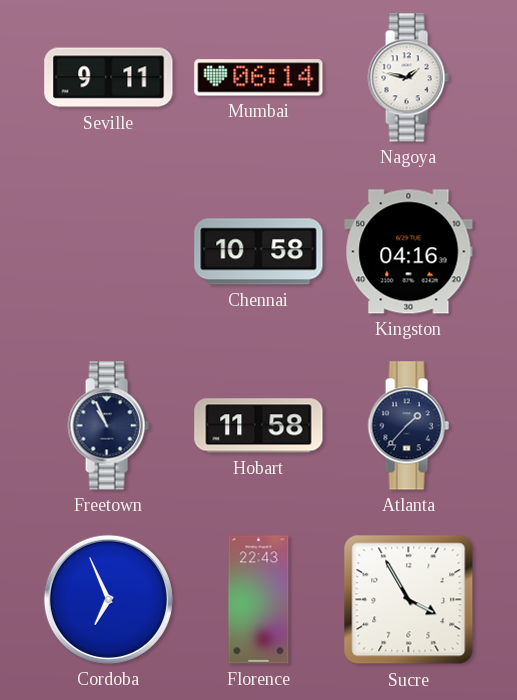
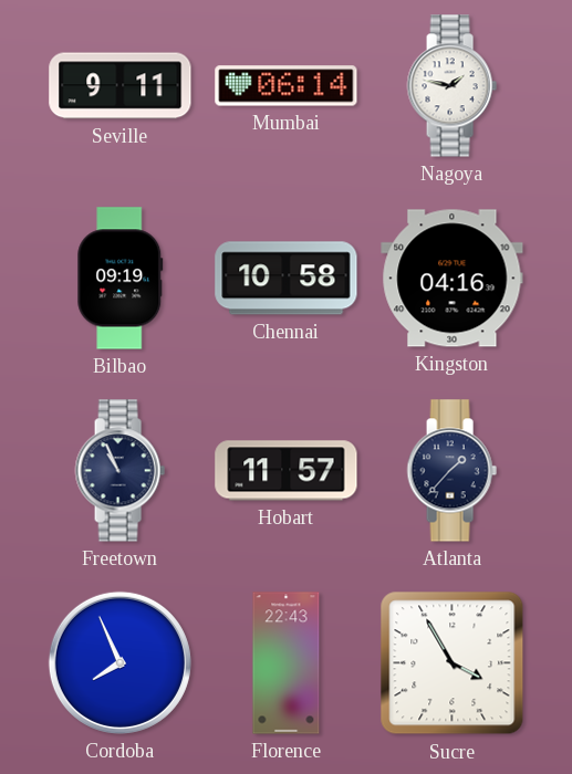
Bilbao: none -> 09:19
Hobart: 11:58 -> 11:57
Cordoba: 6:56 -> 7:56
